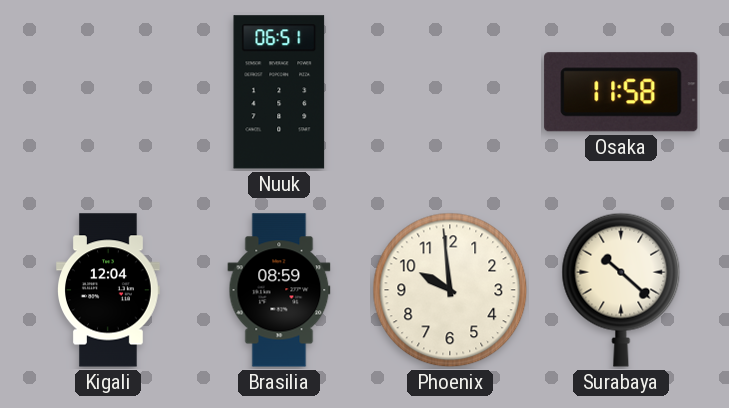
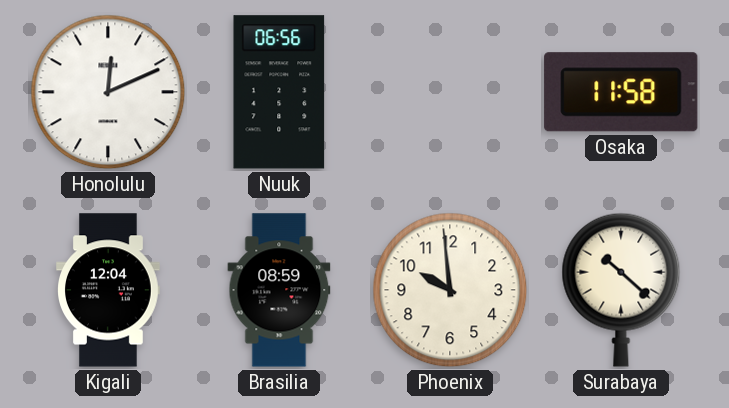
Honolulu: none -> 12:11
Nuuk: 06:51 -> 06:56
